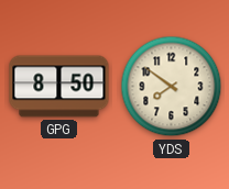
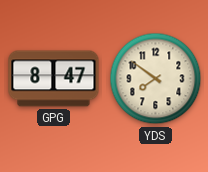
GPG: 8:50 -> 8:47
